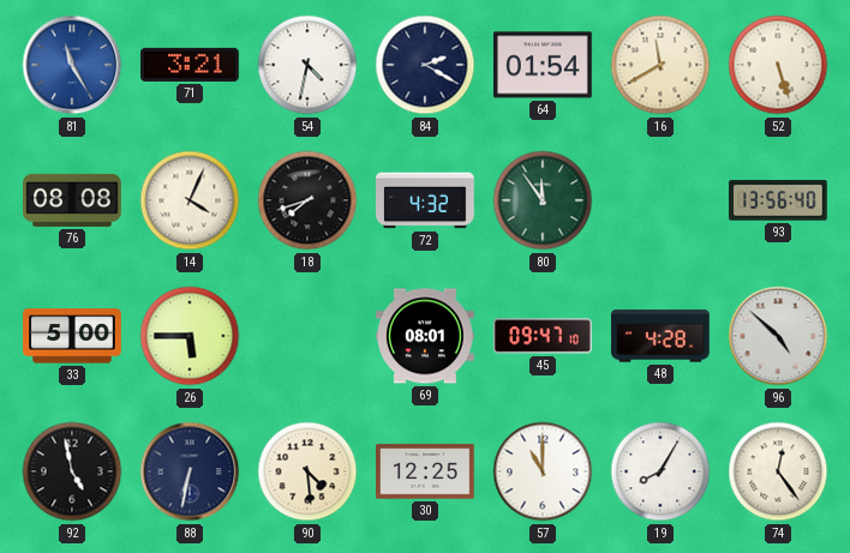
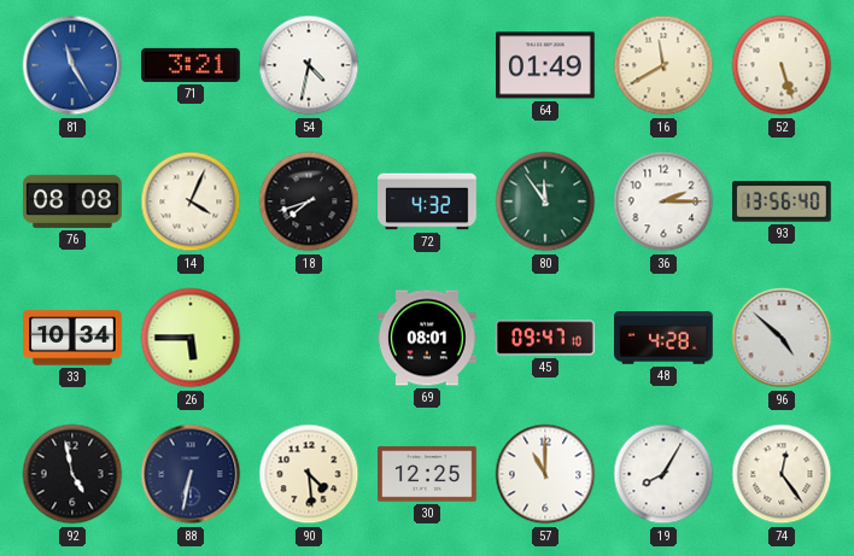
84: 2:20 -> none
64: 01:54 -> 01:49
36: none -> 2:15
33: 5:00 -> 10:34
